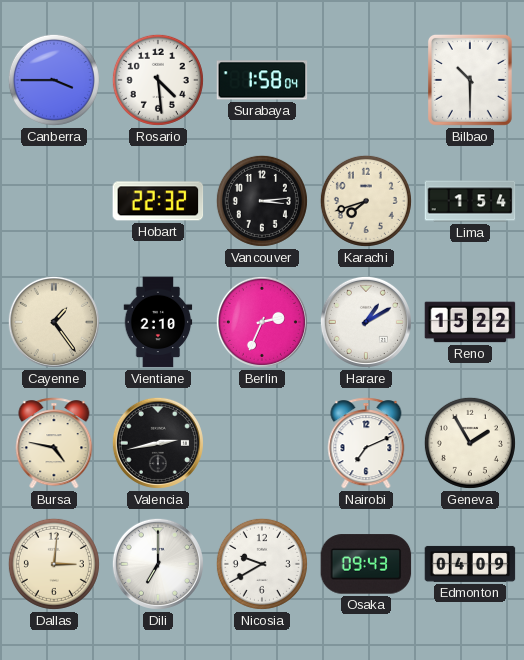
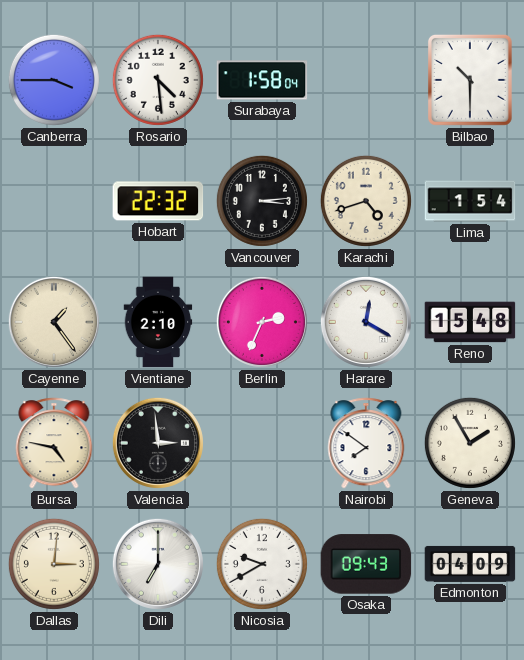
Karachi: 7:42 -> 4:42
Harare: 1:10 -> 12:20
Reno: 15:22 -> 15:48
Valencia: 2:43 -> 2:59
Nairobi: 7:11 -> 7:51
